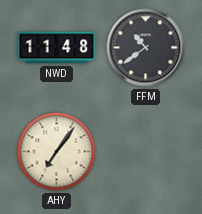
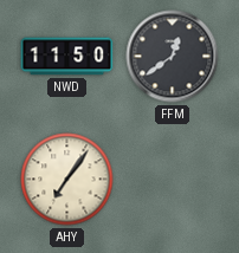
NWD: 11:48 -> 11:50
FFM: 10:39 -> 12:39
